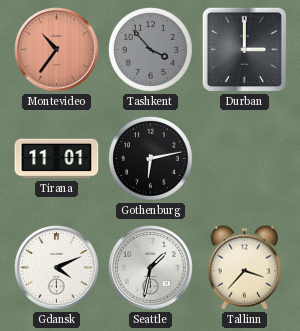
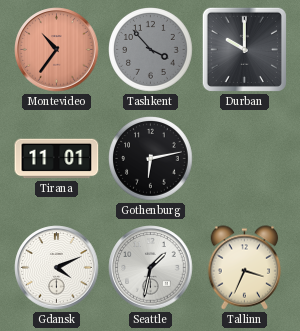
Durban: 3:00 -> 10:00
Tallinn: 3:37 -> 3:34
